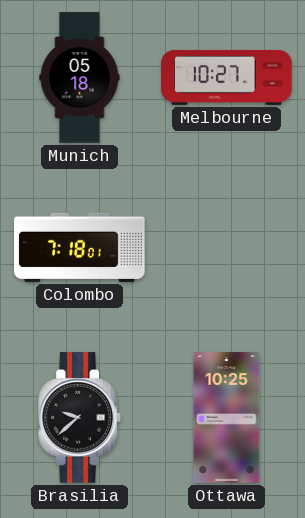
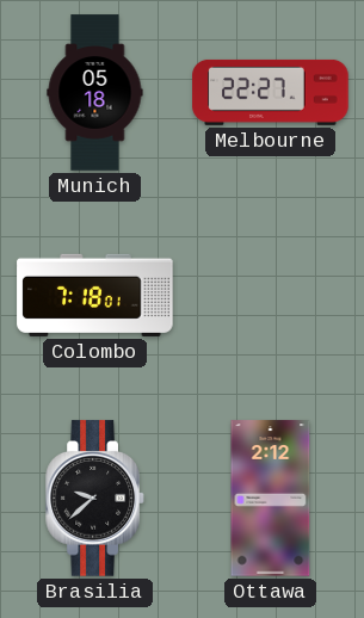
Melbourne: 10:27 -> 22:27
Ottawa: 10:25 -> 2:12
